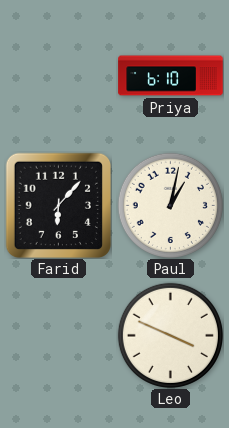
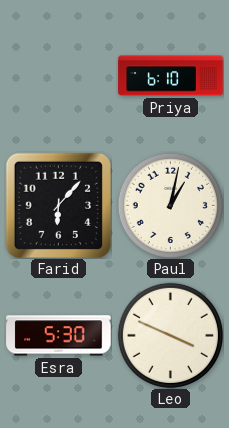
Esra: none -> 5:30
